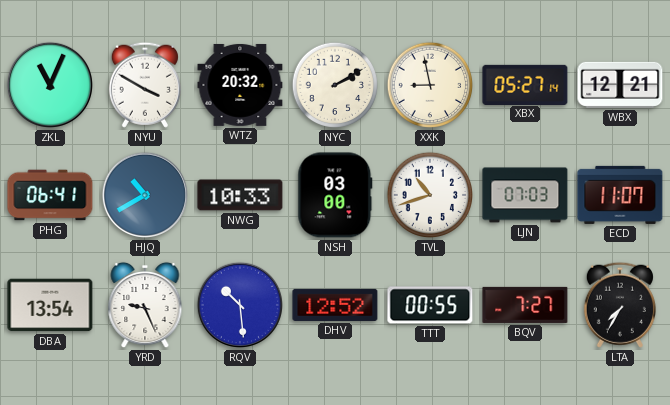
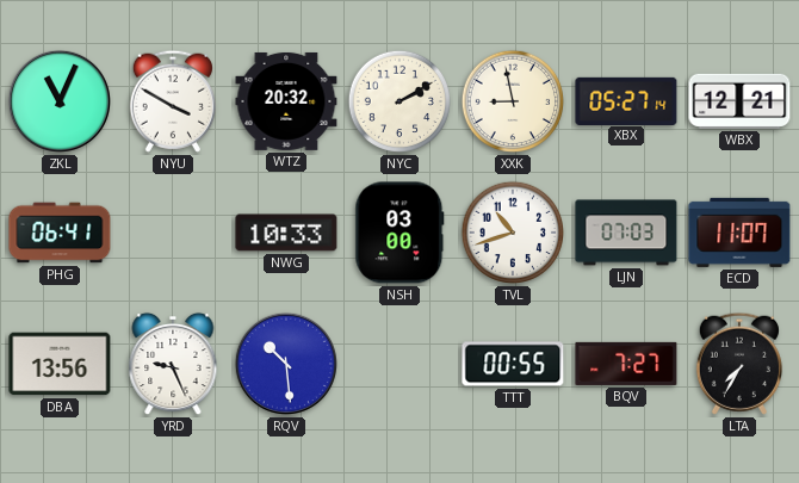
HJQ: 10:40 -> none
DBA: 13:54 -> 13:56
DHV: 12:52 -> none
